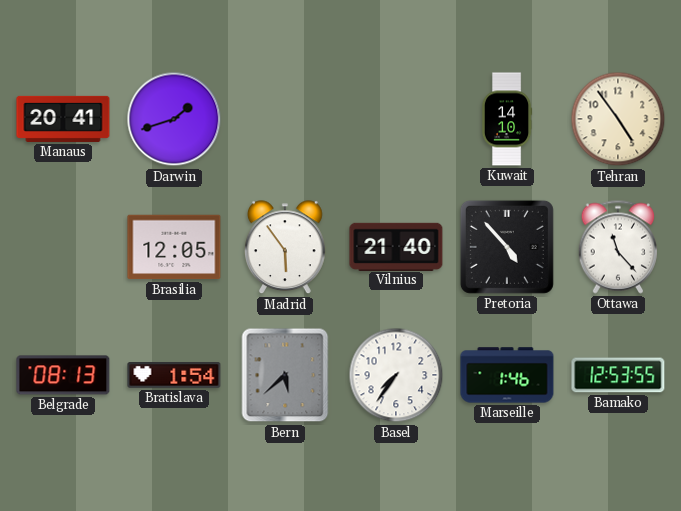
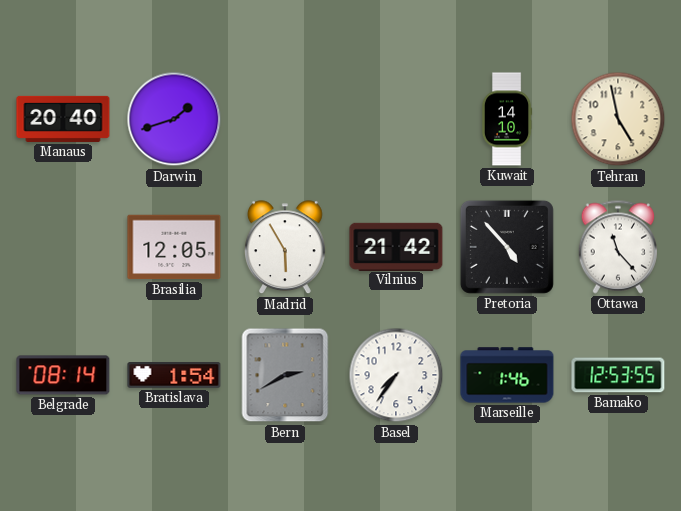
Manaus: 20:41 -> 20:40
Tehran: 4:54 -> 4:58
Madrid: 5:54 -> 5:55
Vilnius: 21:40 -> 21:42
Belgrade: 08:13 -> 08:14
Bern: 5:38 -> 2:40
